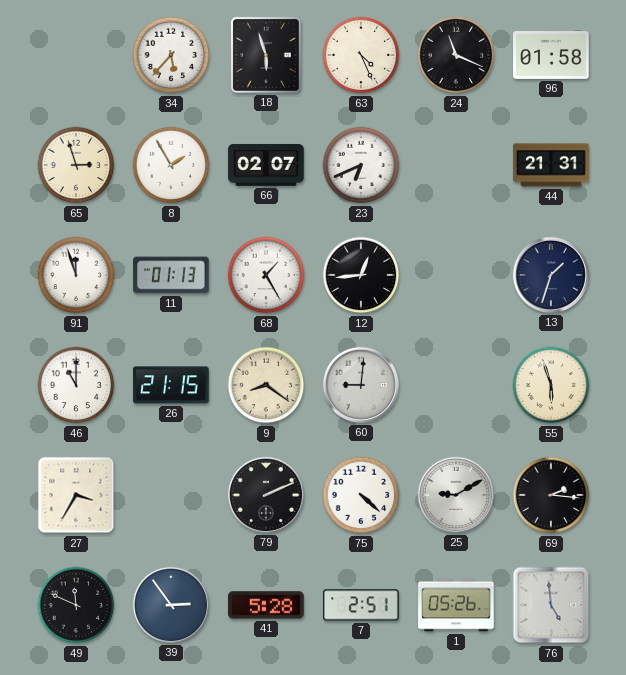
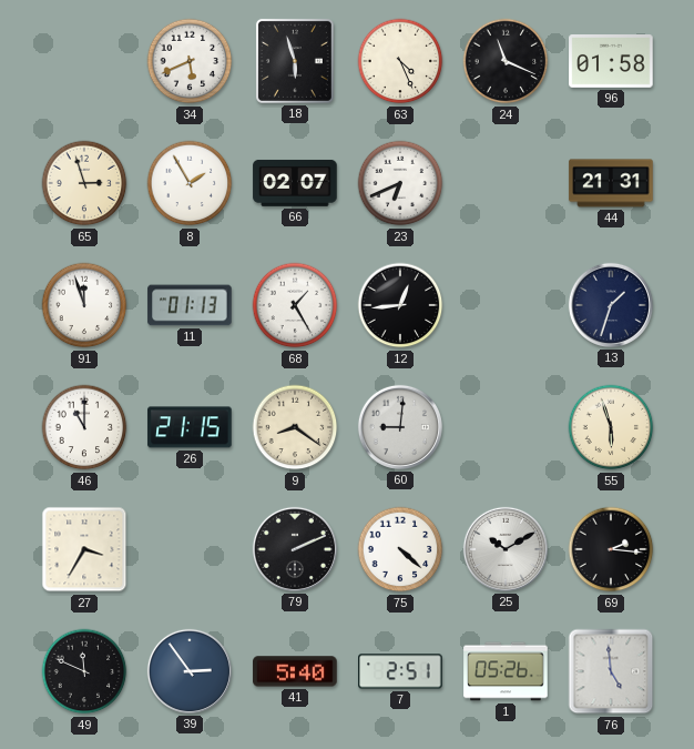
34: 5:37 -> 5:41
25: 9:10 -> 10:10
41: 5:28 -> 5:40
